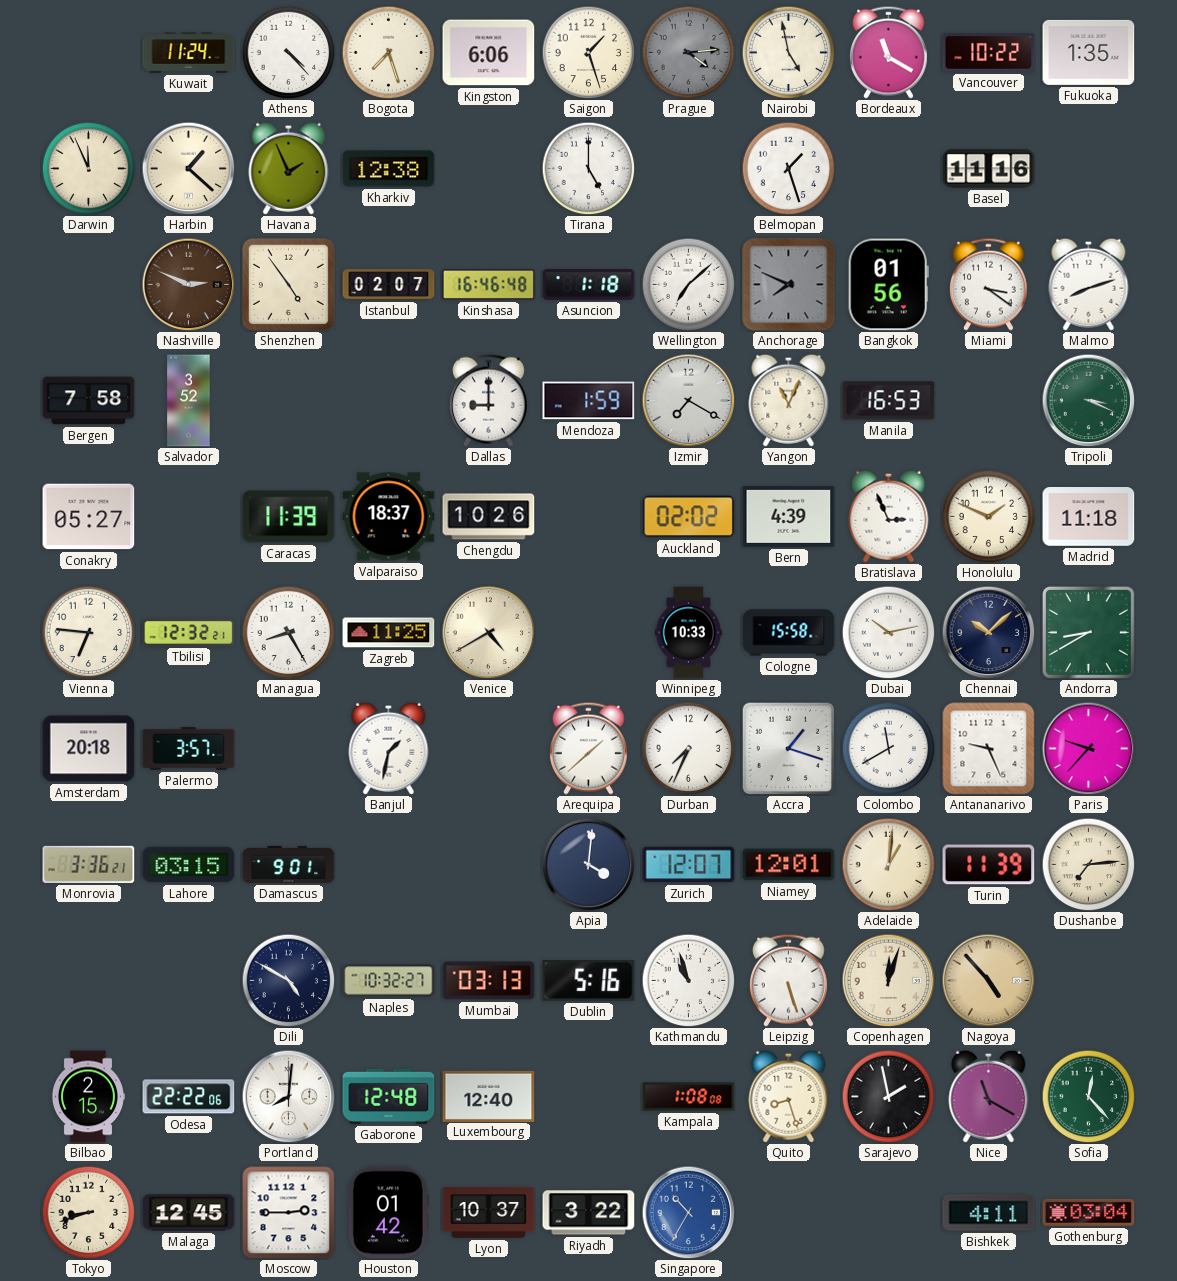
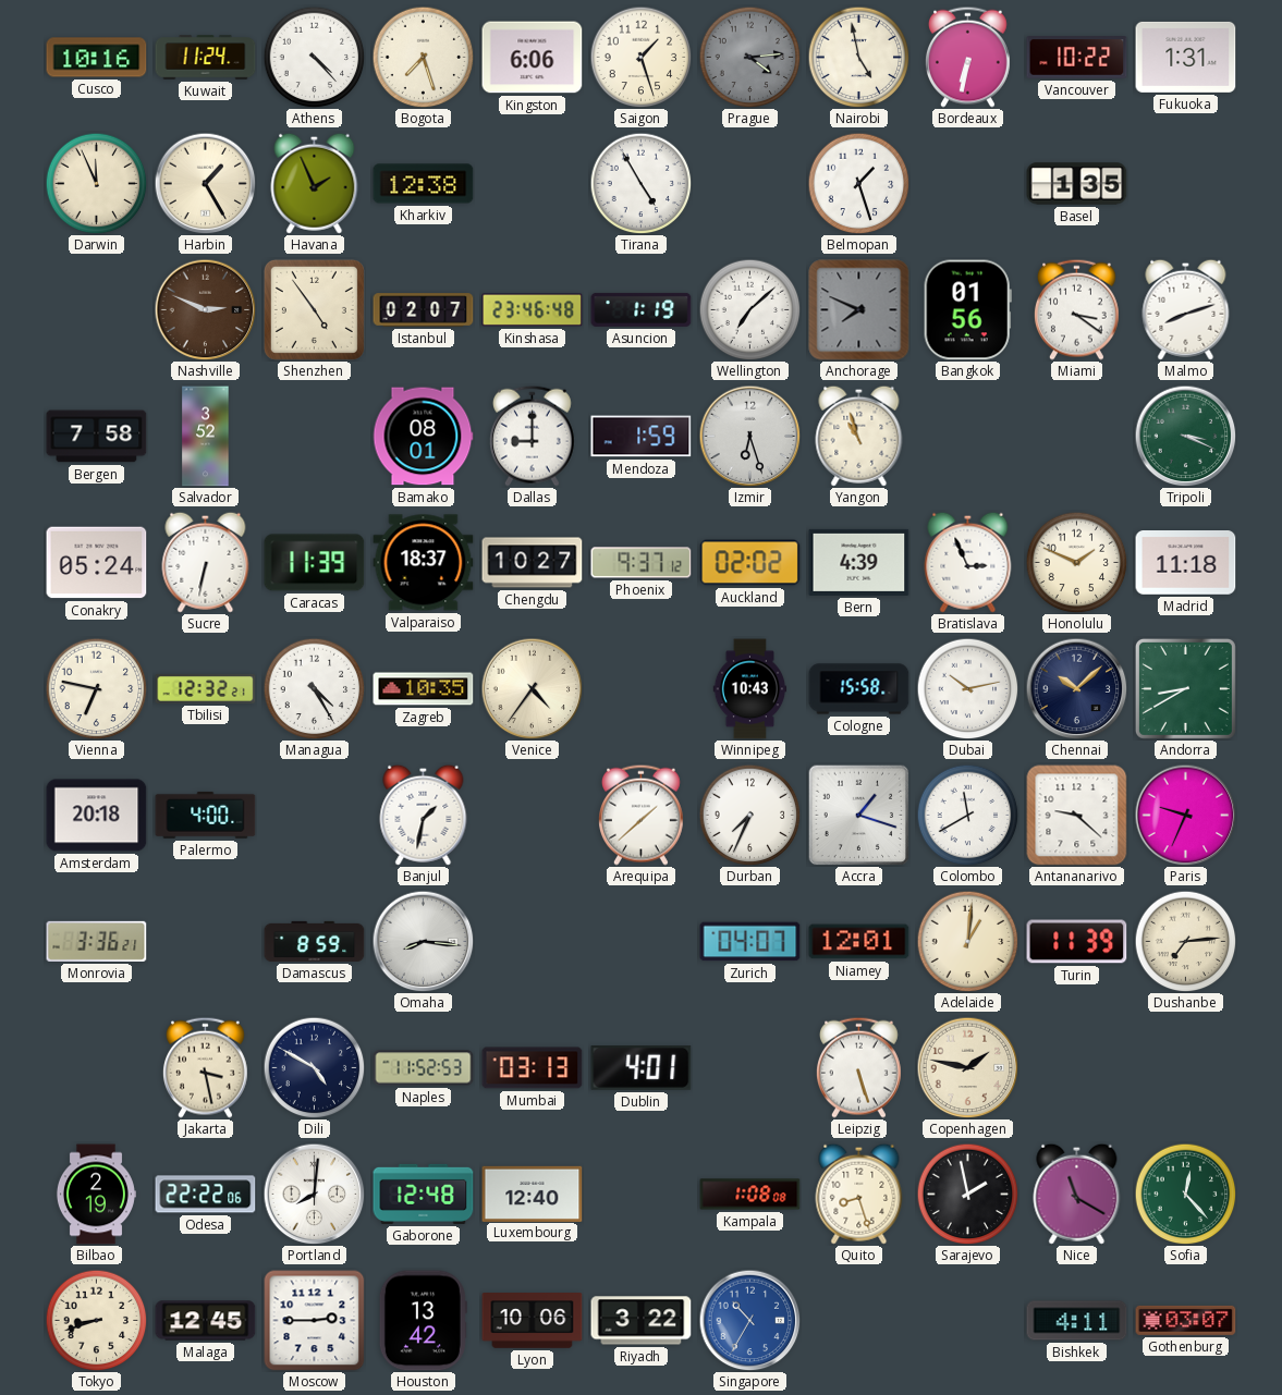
Cusco: none -> 10:16
Bordeaux: 11:20 -> 6:32
Fukuoka: 1:35 -> 1:31
Harbin: 1:22 -> 1:25
Tirana: 5:00 -> 4:55
Basel: 11:16 -> 1:35
Kinshasa: 16:46 -> 23:46
Asuncion: 1:18 -> 1:19
Bamako: none -> 08:01
Izmir: 7:20 -> 6:27
Yangon: 11:04 -> 10:57
Manila: 16:53 -> none
Conakry: 05:27 -> 05:24
Sucre: none -> 6:32
Chengdu: 10:26 -> 10:27
Phoenix: none -> 9:37
Vienna: 6:46 -> 6:47
Managua: 8:25 -> 4:25
Zagreb: 11:25 -> 10:35
Venice: 4:40 -> 4:36
Winnipeg: 10:33 -> 10:43
Palermo: 3:57 -> 4:00
Antananarivo: 9:26 -> 9:22
Paris: 9:37 -> 9:34
Lahore: 03:15 -> none
Damascus: 9:01 -> 8:59
Omaha: none -> 8:16
Apia: 4:01 -> none
Zurich: 12:07 -> 04:07
Jakarta: none -> 3:28
Naples: 10:32 -> 11:52
Dublin: 5:16 -> 4:01
Kathmandu: 10:57 -> none
Copenhagen: 12:03 -> 1:47
Nagoya: 4:53 -> none
Bilbao: 2:15 -> 2:19
Houston: 01:42 -> 13:42
Lyon: 10:37 -> 10:06
Gothenburg: 03:04 -> 03:07
